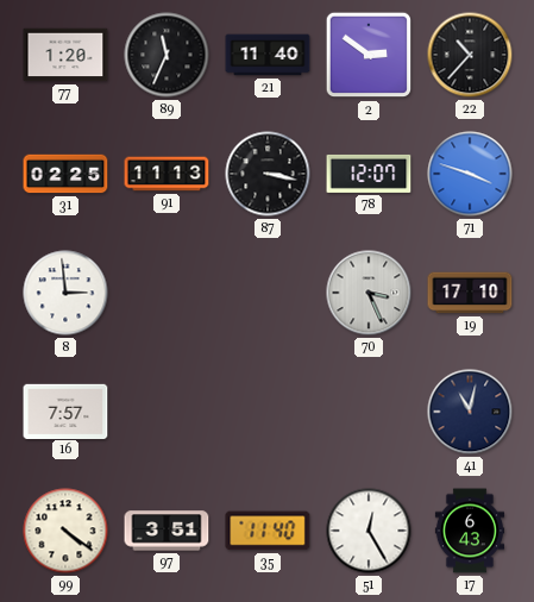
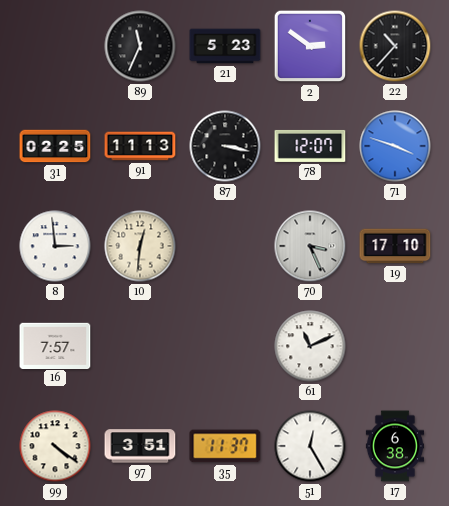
77: 1:20 -> none
21: 11:40 -> 5:23
10: none -> 12:31
61: none -> 11:11
41: 11:02 -> none
35: 11:40 -> 11:37
17: 6:43 -> 6:38
